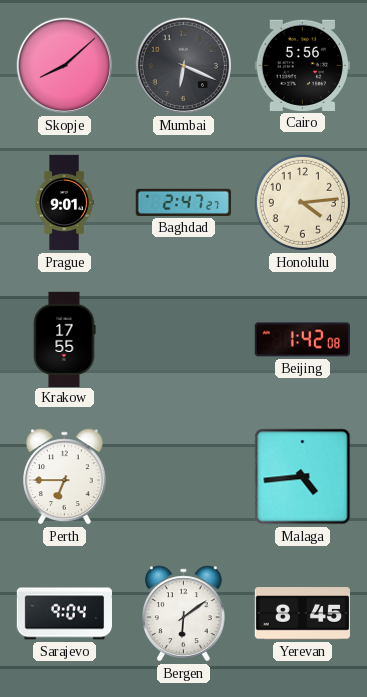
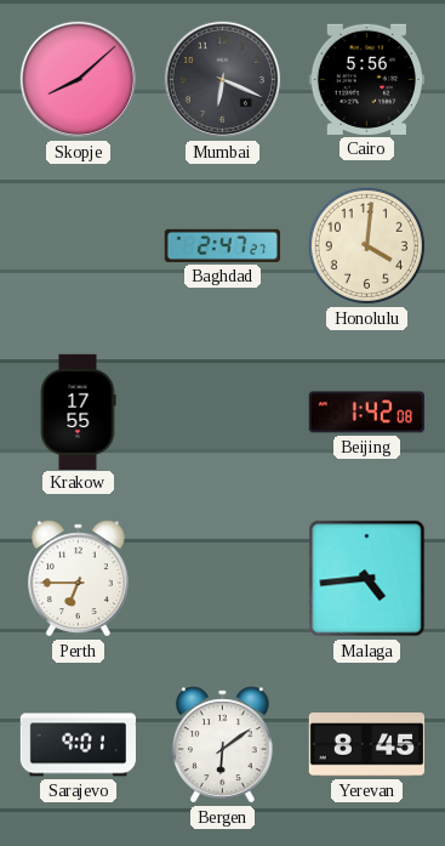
Prague: 9:01 -> none
Honolulu: 4:14 -> 4:01
Sarajevo: 9:04 -> 9:01
